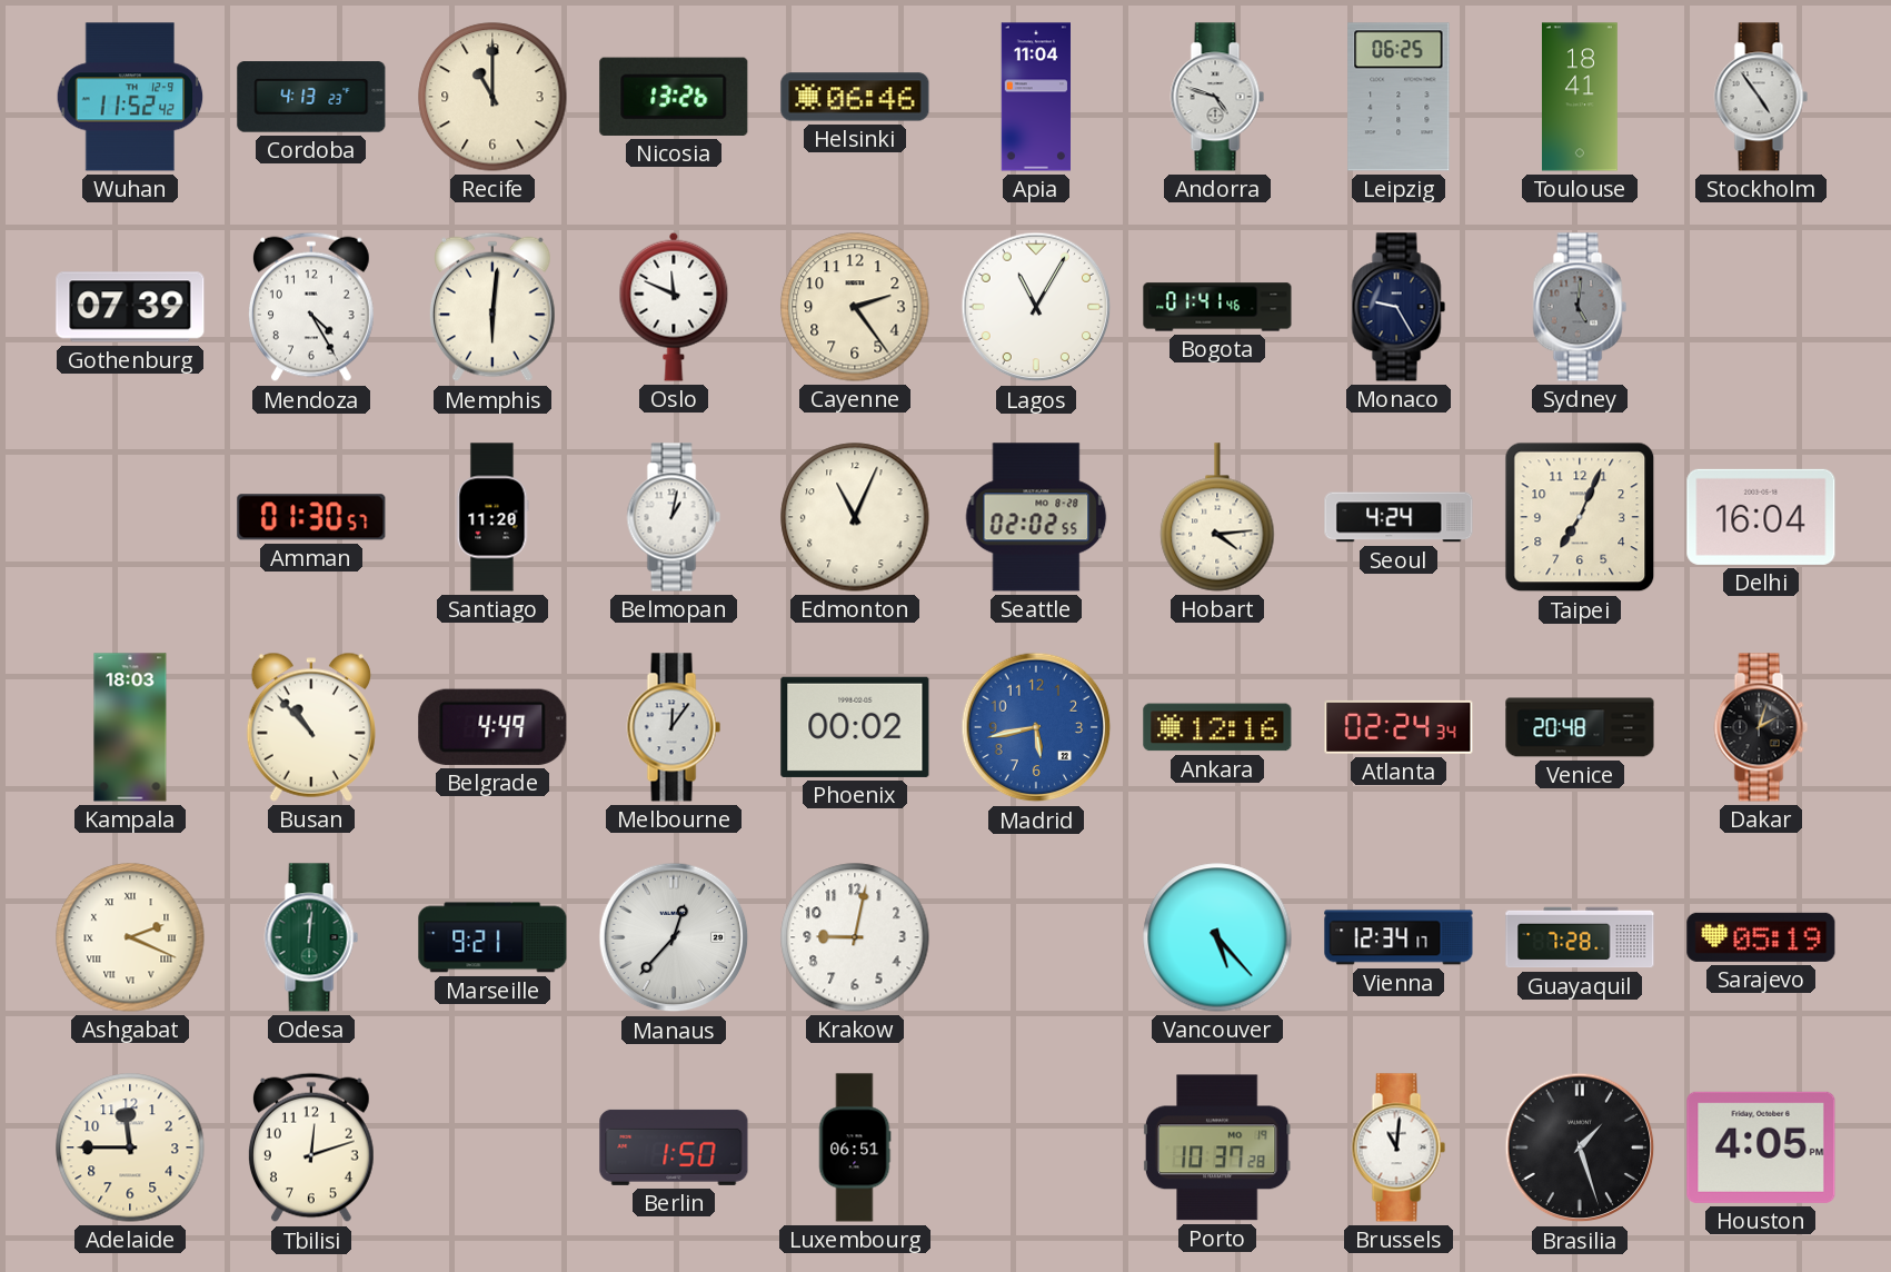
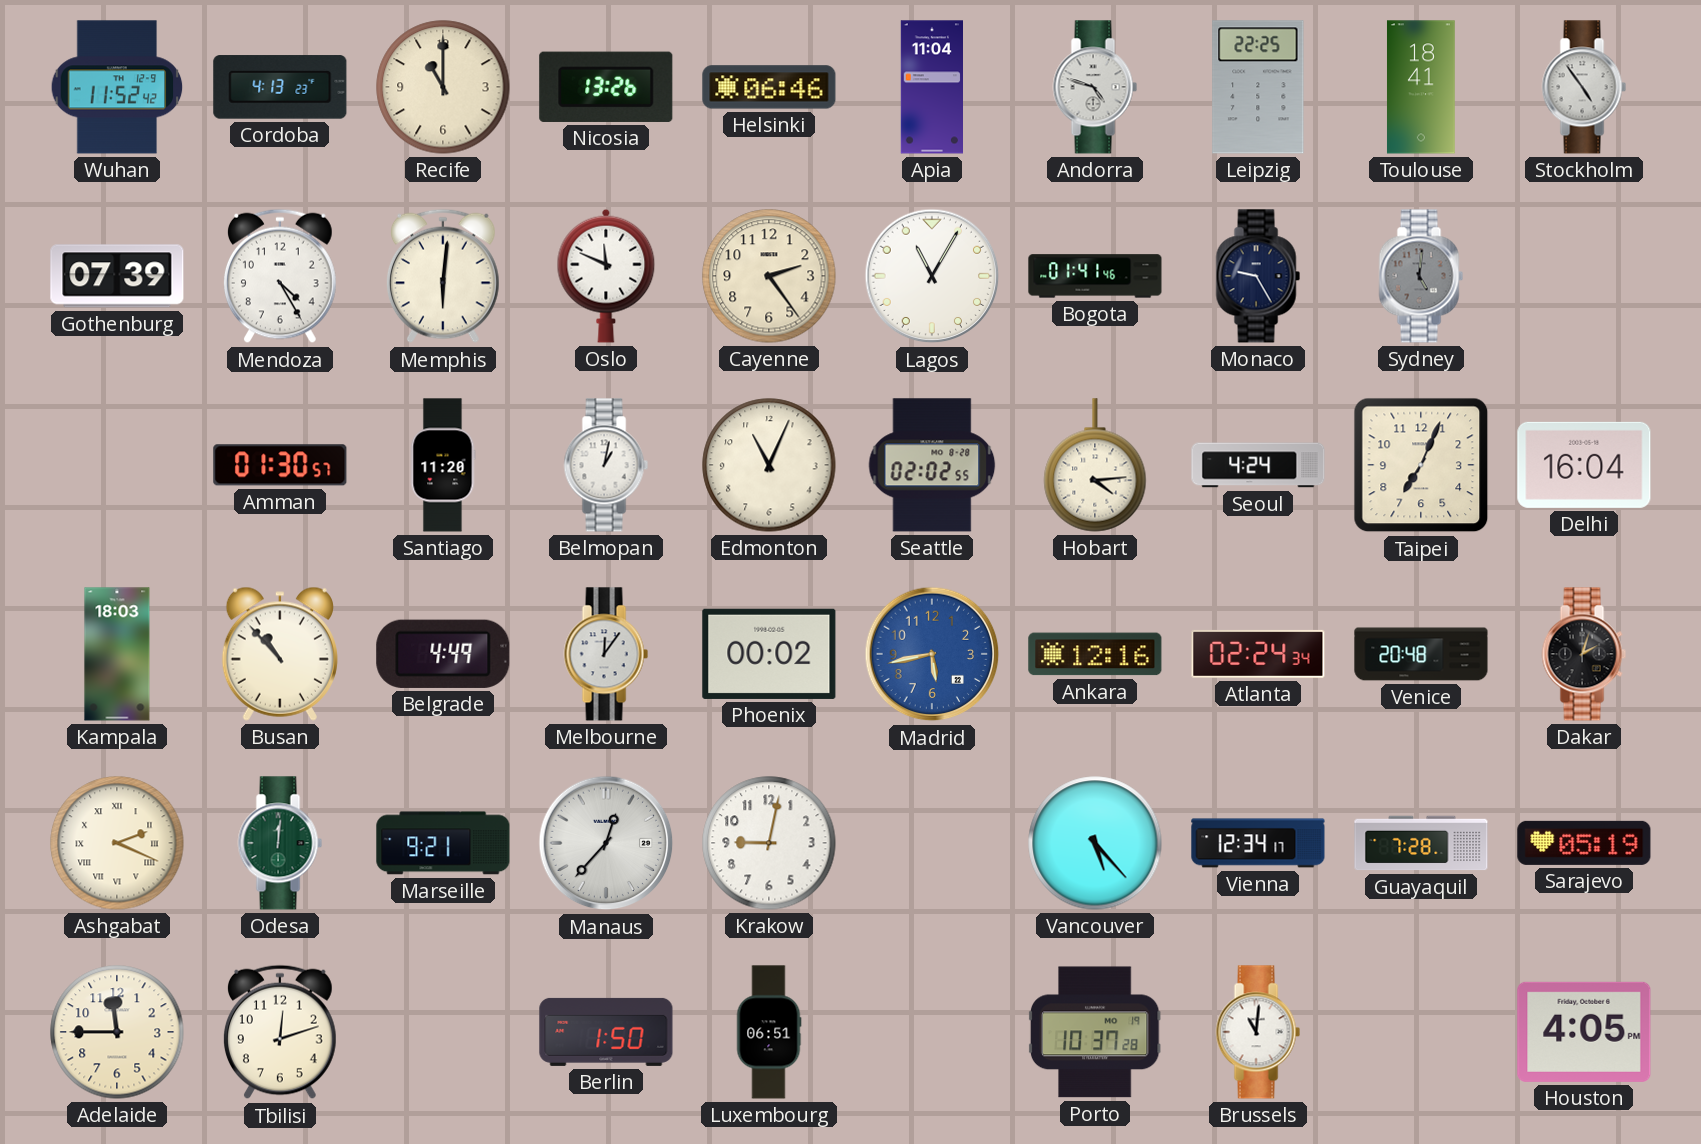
Leipzig: 06:25 -> 22:25
Brasilia: 1:27 -> none
